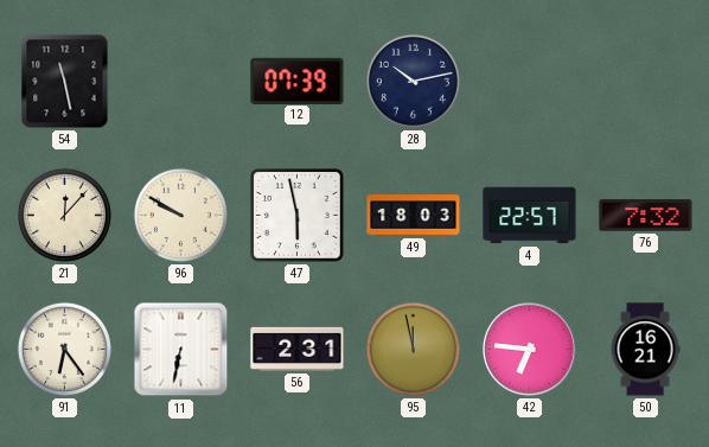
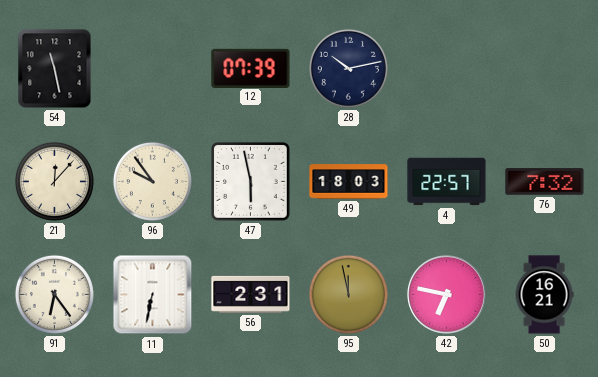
96: 9:50 -> 9:54
42: 6:46 -> 6:47
